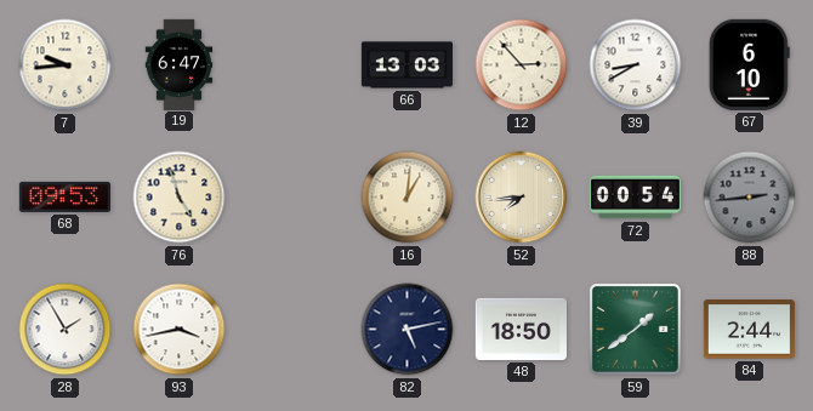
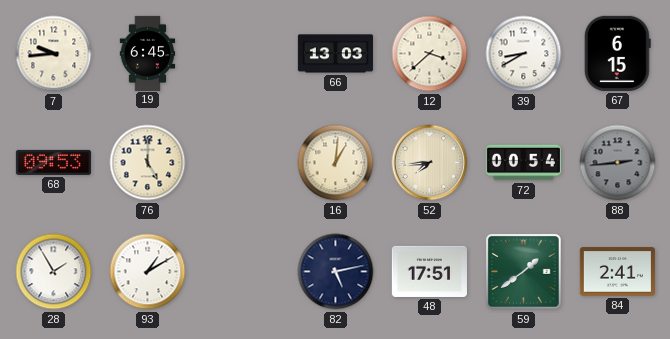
19: 6:47 -> 6:45
12: 2:53 -> 3:38
67: 6:10 -> 6:15
76: 4:57 -> 5:00
93: 3:43 -> 1:10
48: 18:50 -> 17:51
84: 2:44 -> 2:41
